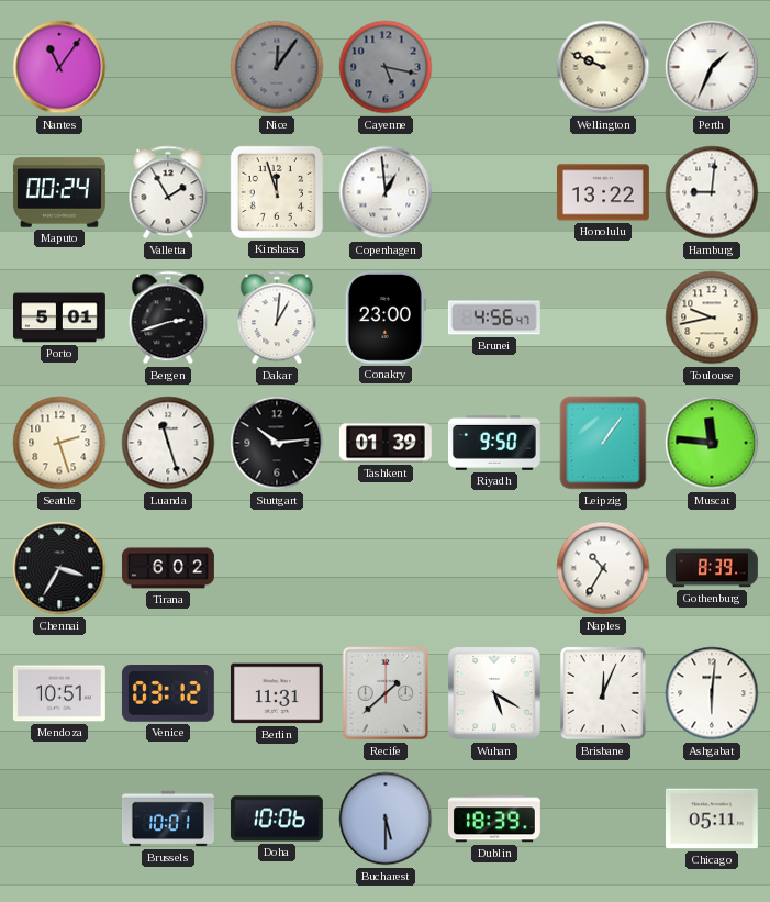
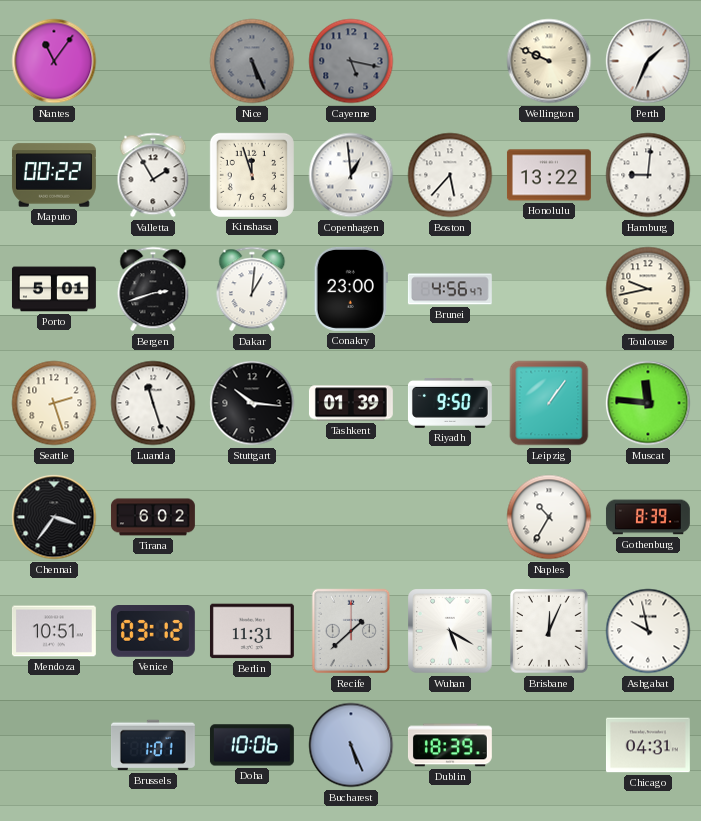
Nice: 12:06 -> 5:26
Maputo: 00:24 -> 00:22
Boston: none -> 5:37
Stuttgart: 10:14 -> 10:16
Chennai: 3:35 -> 3:36
Ashgabat: 6:01 -> 9:58
Brussels: 10:01 -> 1:01
Bucharest: 5:30 -> 5:26
Chicago: 05:11 -> 04:31
